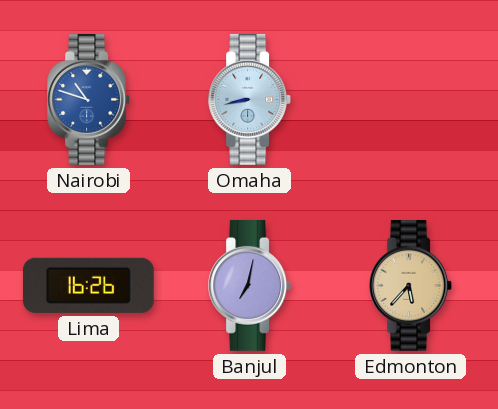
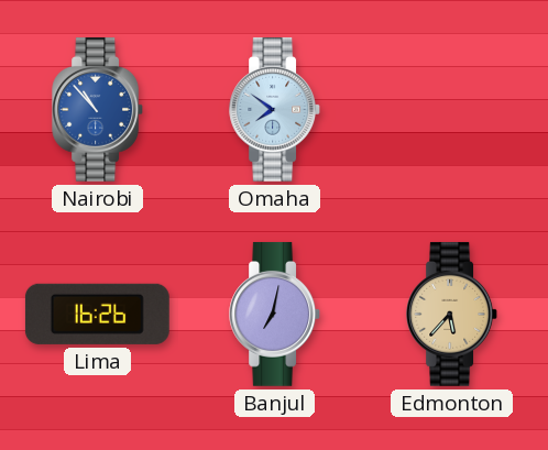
Nairobi: 10:48 -> 10:53
Omaha: 8:43 -> 7:51
